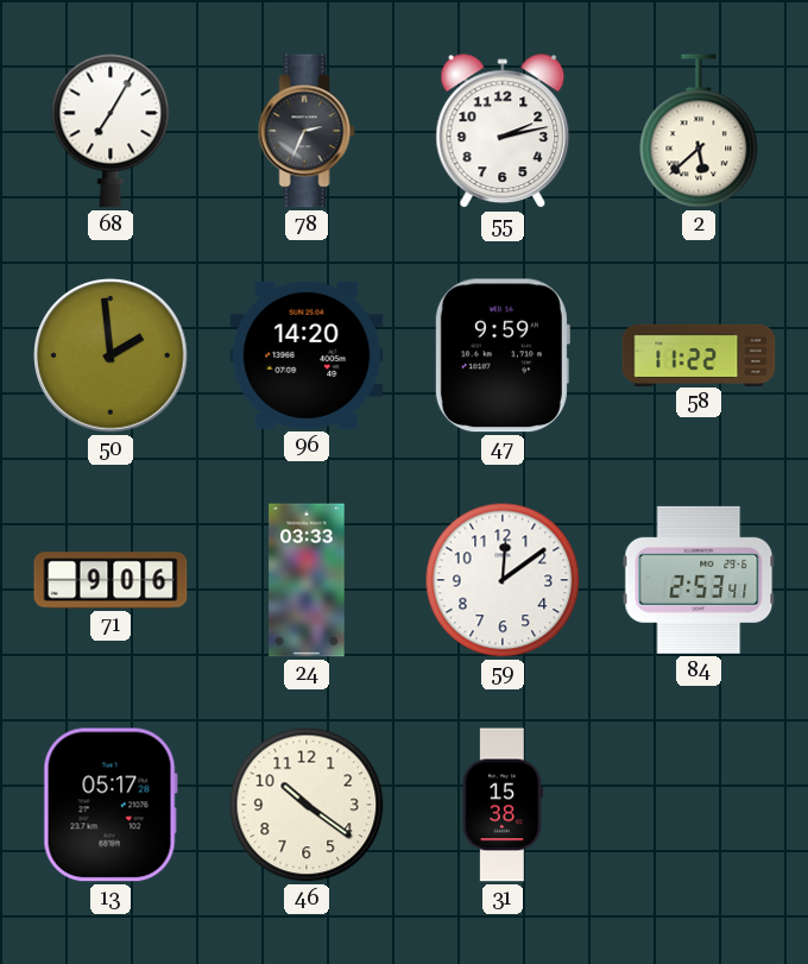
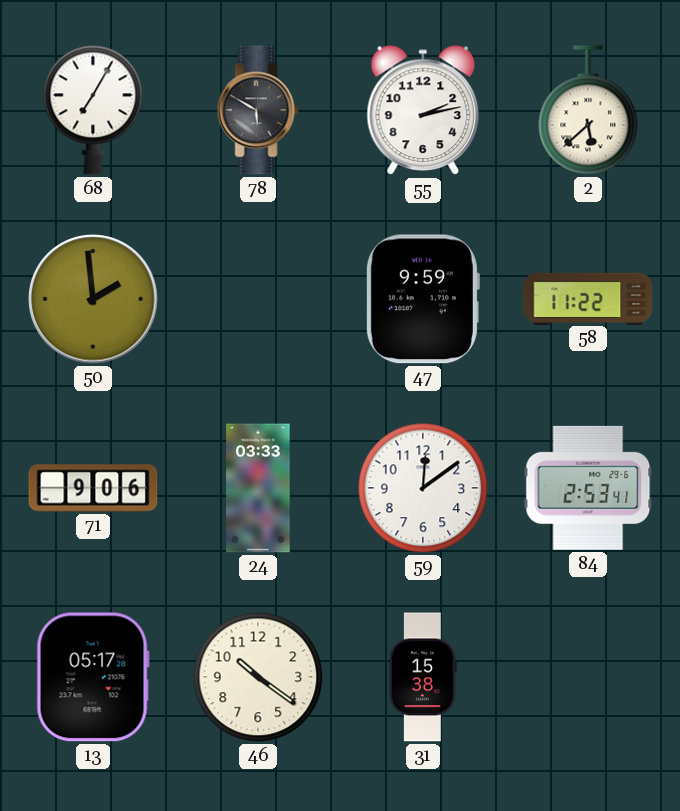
78: 2:34 -> 5:50
96: 14:20 -> none
